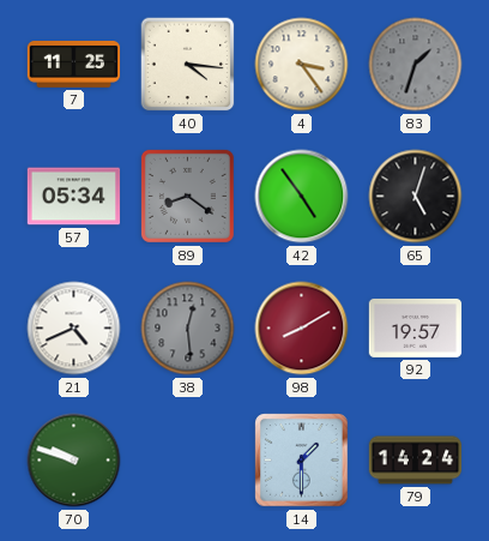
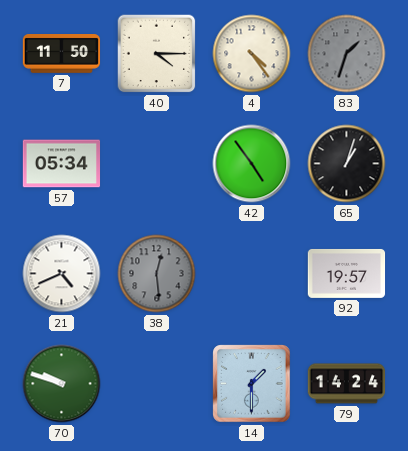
7: 11:25 -> 11:50
40: 4:16 -> 4:15
4: 3:24 -> 4:24
89: 8:21 -> none
65: 5:03 -> 1:03
98: 8:10 -> none
